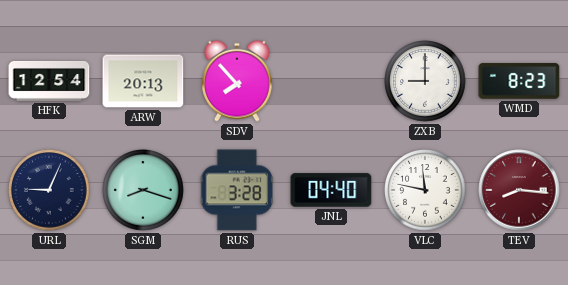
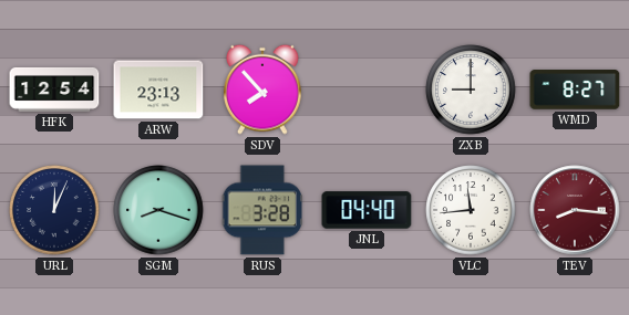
ARW: 20:13 -> 23:13
WMD: 8:23 -> 8:27
URL: 9:04 -> 12:04
VLC: 11:47 -> 11:44
